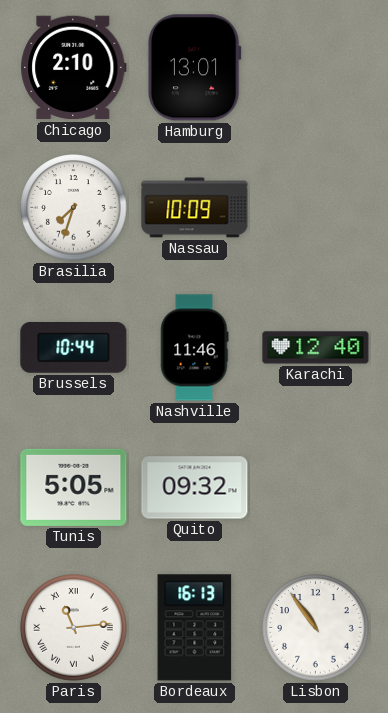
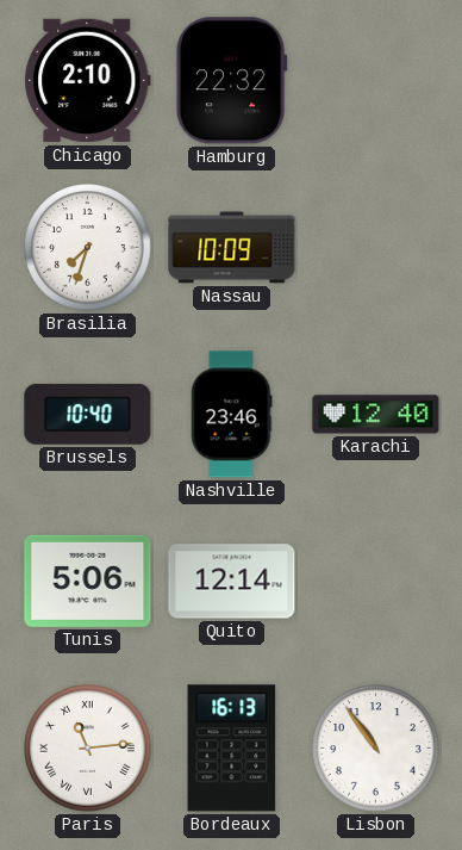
Hamburg: 13:01 -> 22:32
Brussels: 10:44 -> 10:40
Nashville: 11:46 -> 23:46
Tunis: 5:05 -> 5:06
Quito: 09:32 -> 12:14
